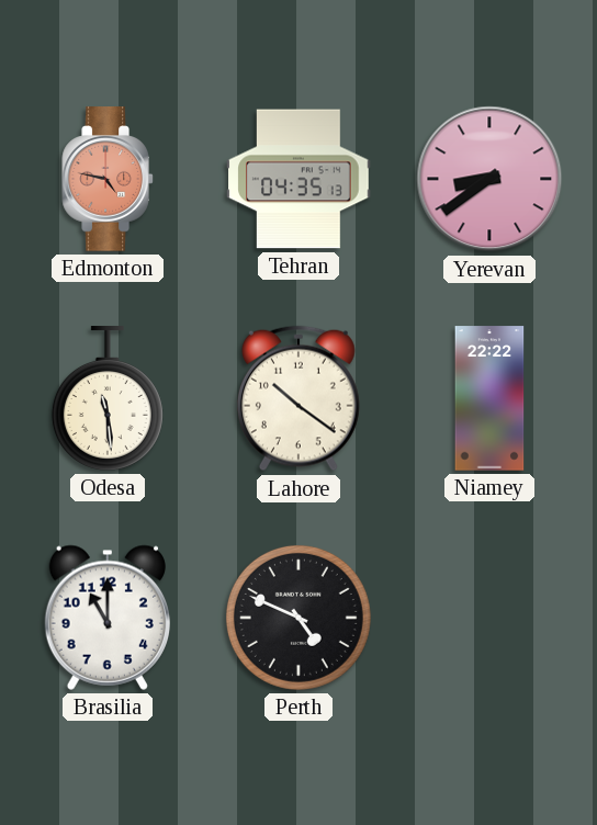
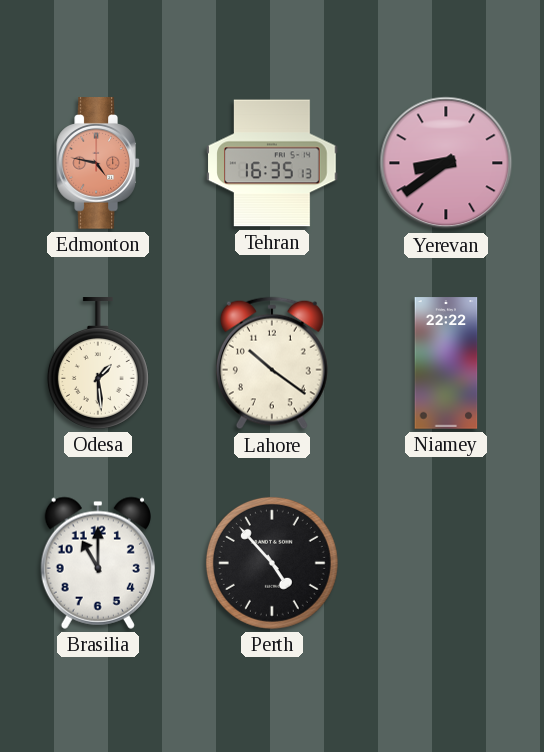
Tehran: 04:35 -> 16:35
Odesa: 11:29 -> 1:29
Perth: 4:49 -> 4:53
